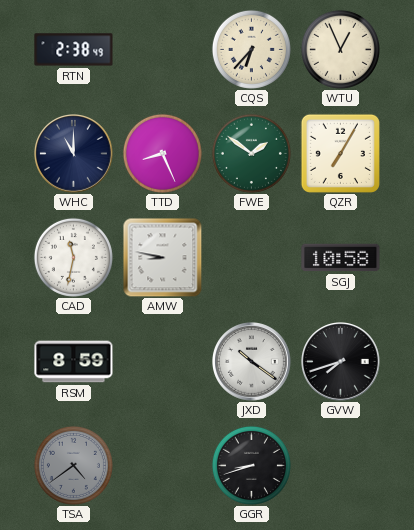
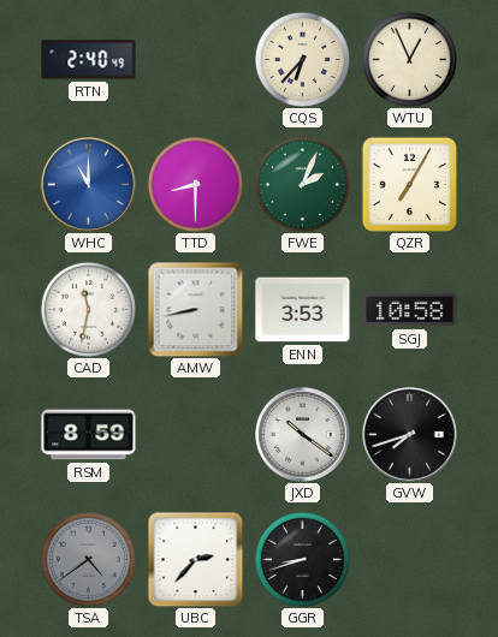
RTN: 2:38 -> 2:40
WHC dial: navy -> blue
TTD: 8:26 -> 8:30
FWE: 1:51 -> 2:04
AMW: 8:47 -> 8:43
ENN: none -> 3:53
UBC: none -> 2:37
